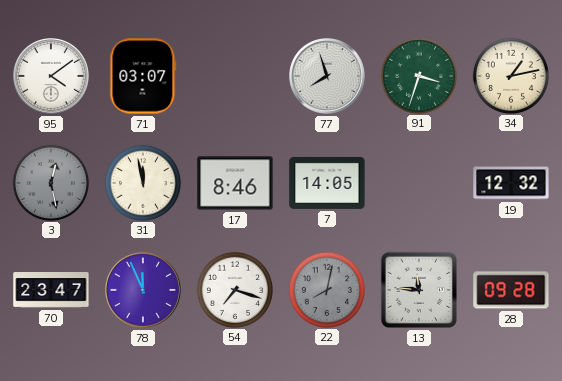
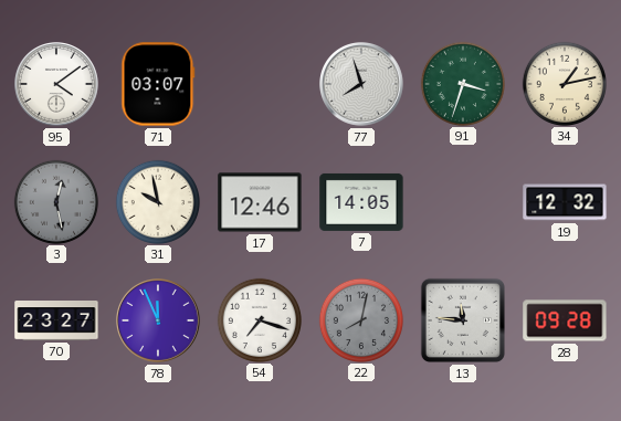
31: 11:58 -> 9:58
17: 8:46 -> 12:46
70: 23:47 -> 23:27
